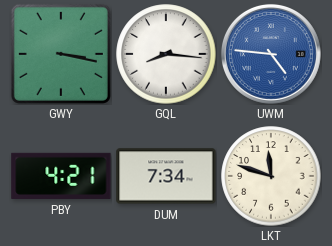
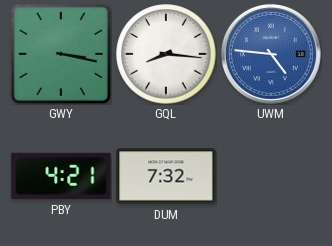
DUM: 7:34 -> 7:32
LKT: 11:48 -> none
